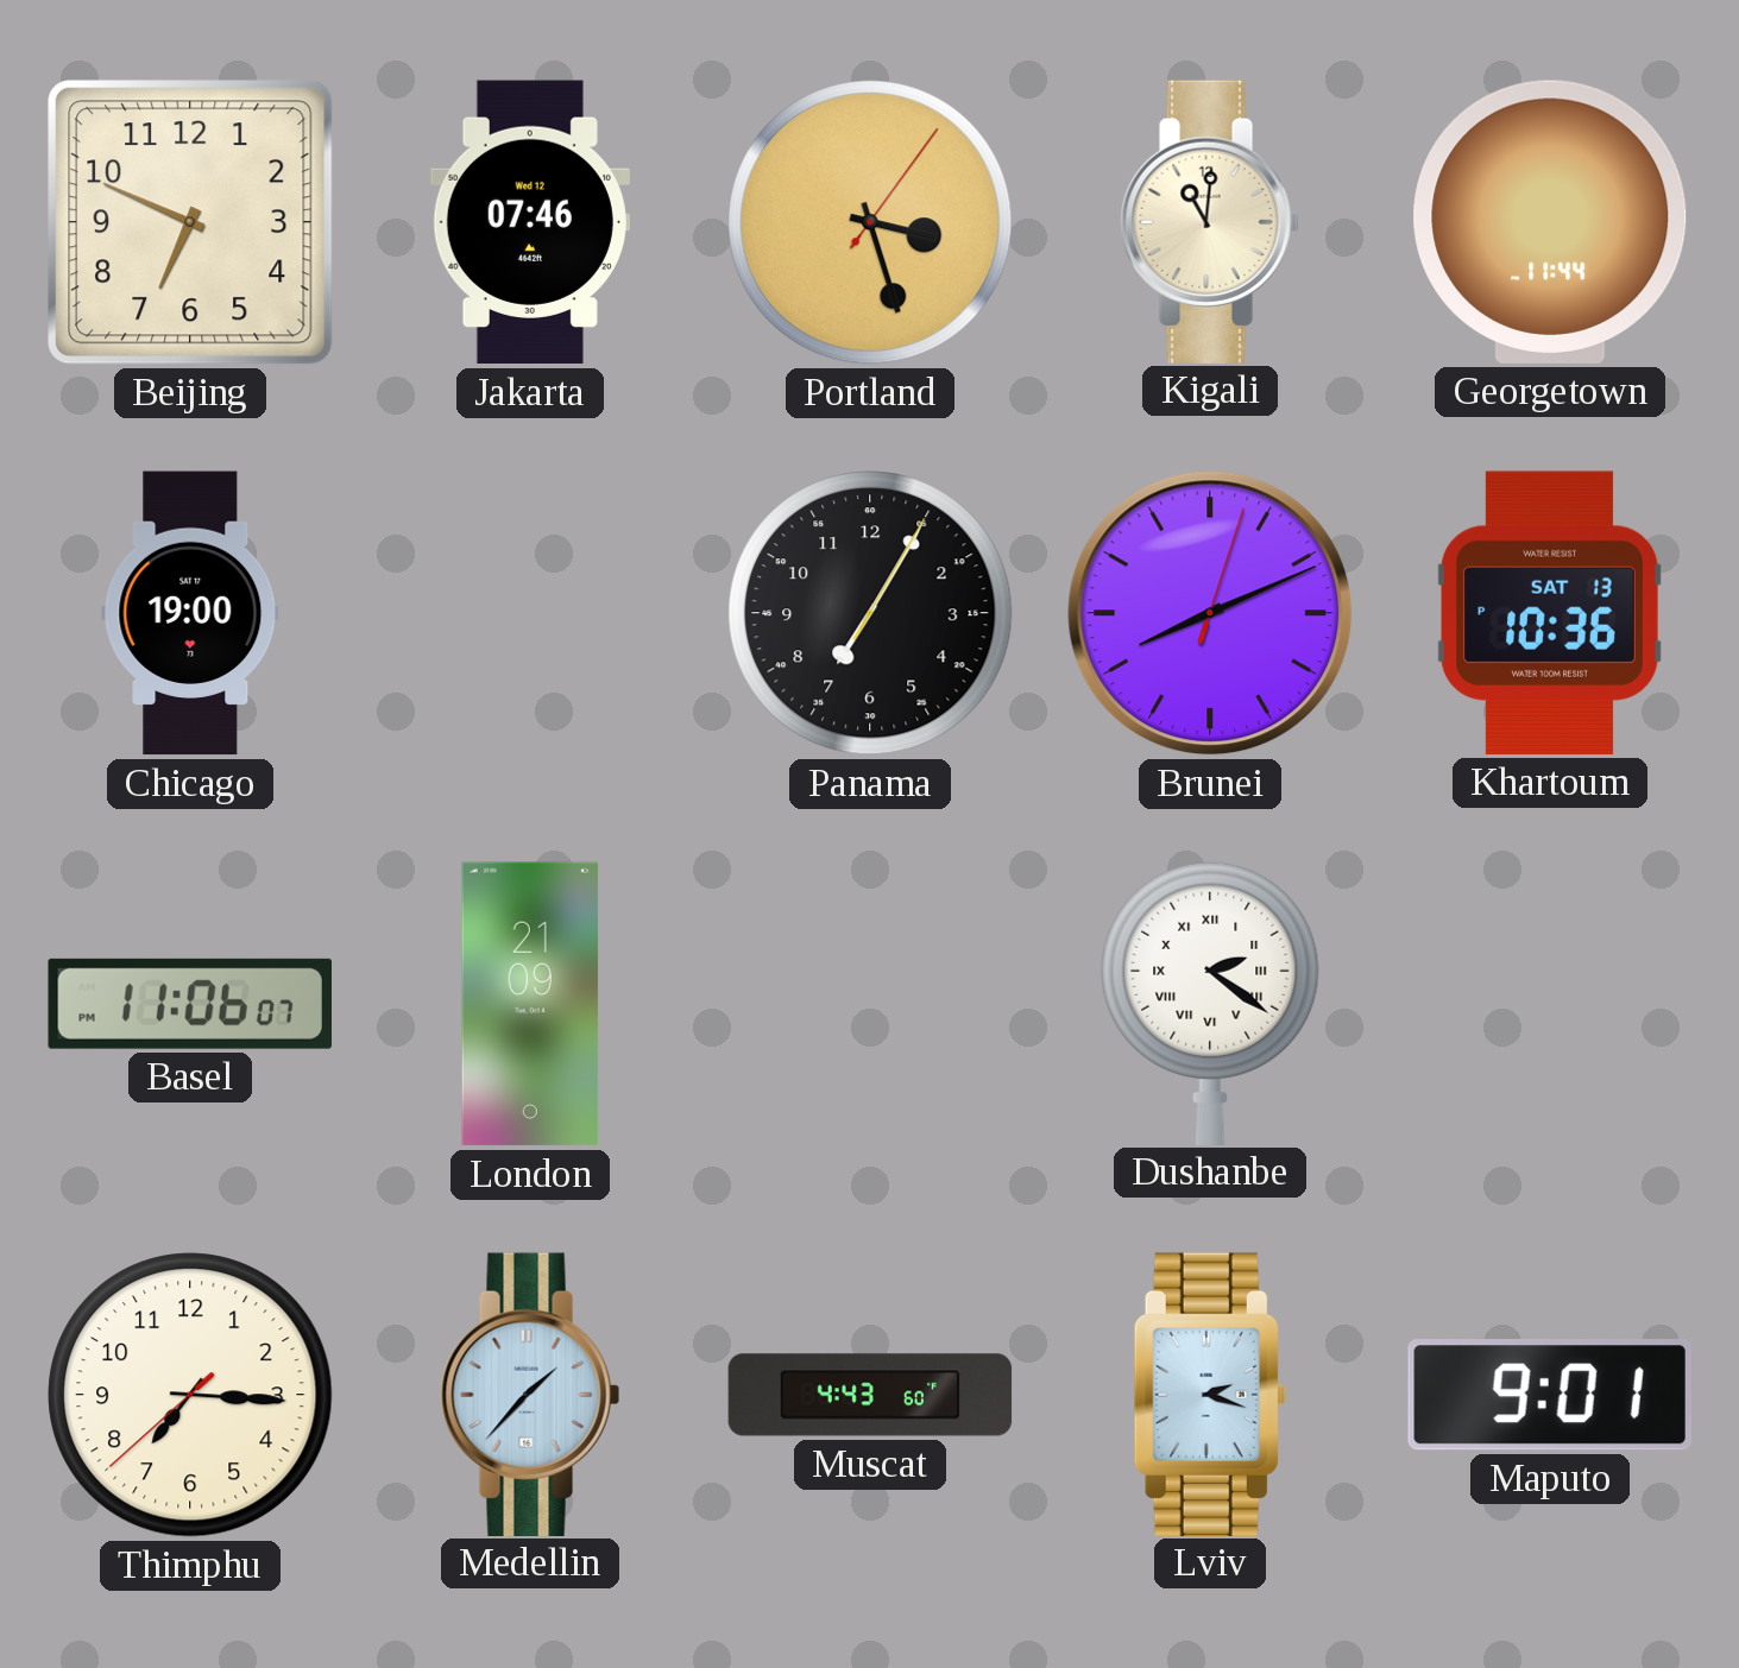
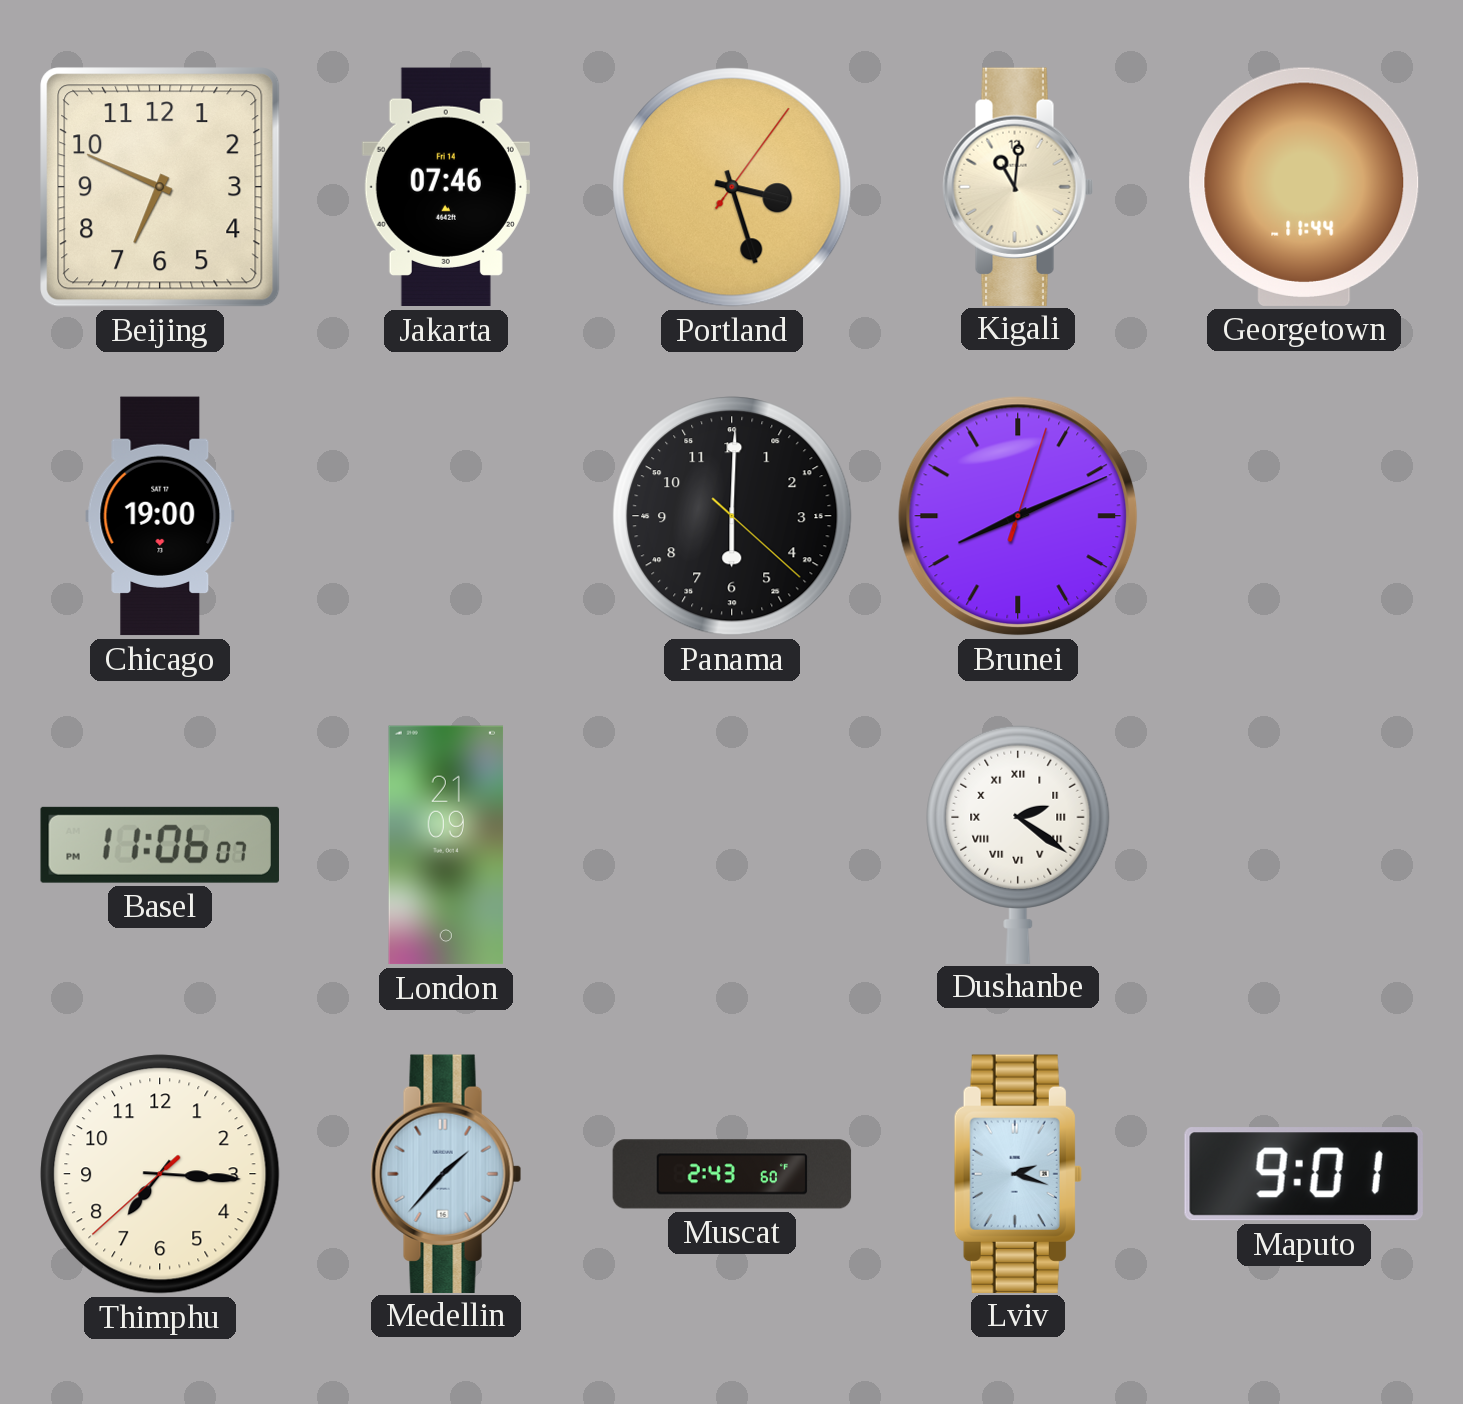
Jakarta date: Wed 12 -> Fri 14
Panama: 7:05 -> 6:00
Khartoum: 10:36 -> none
Muscat: 4:43 -> 2:43
